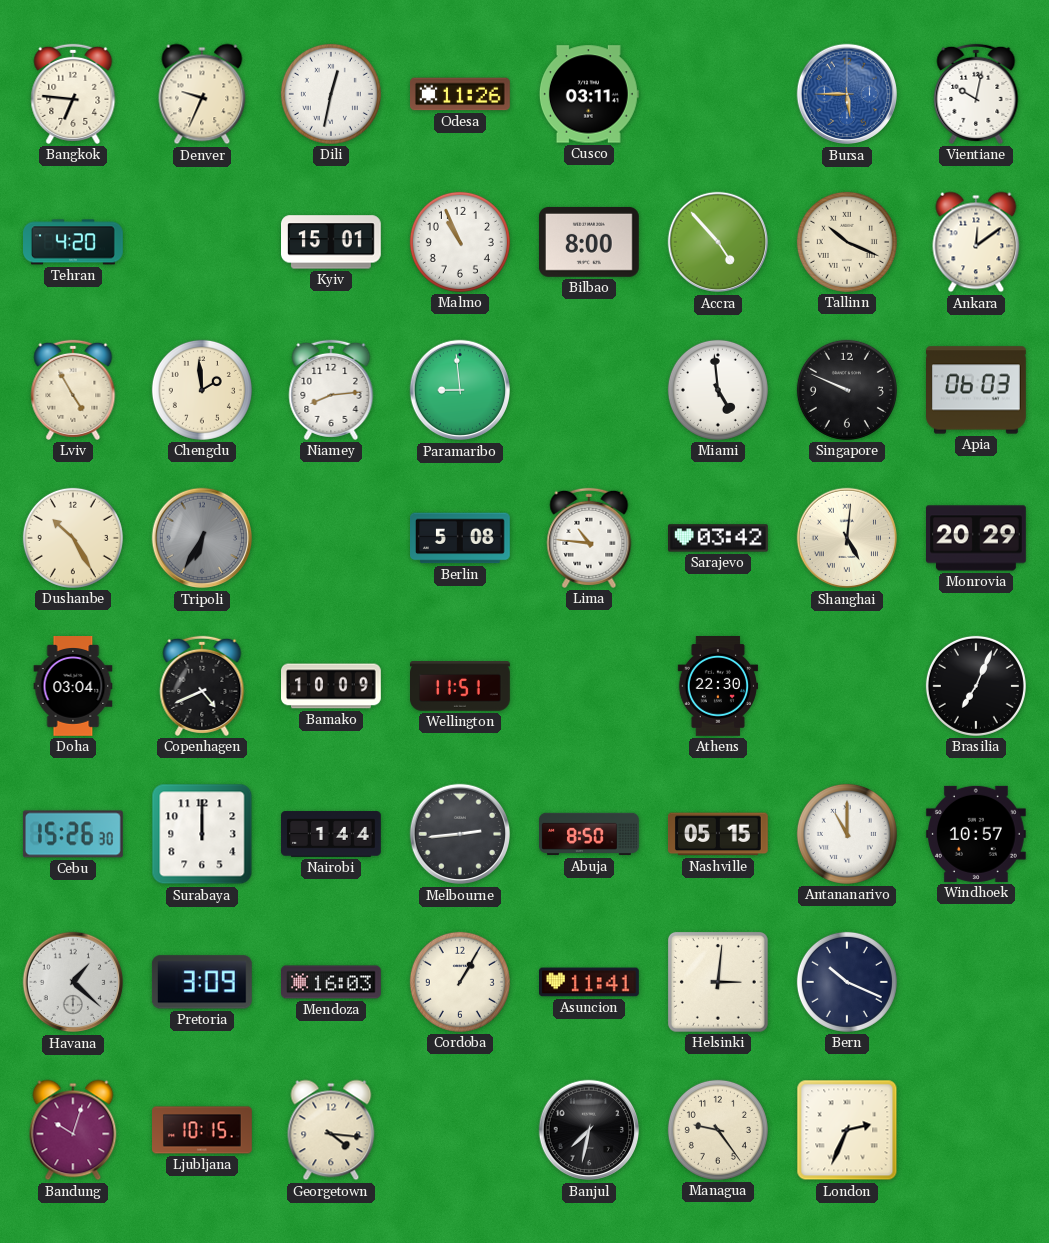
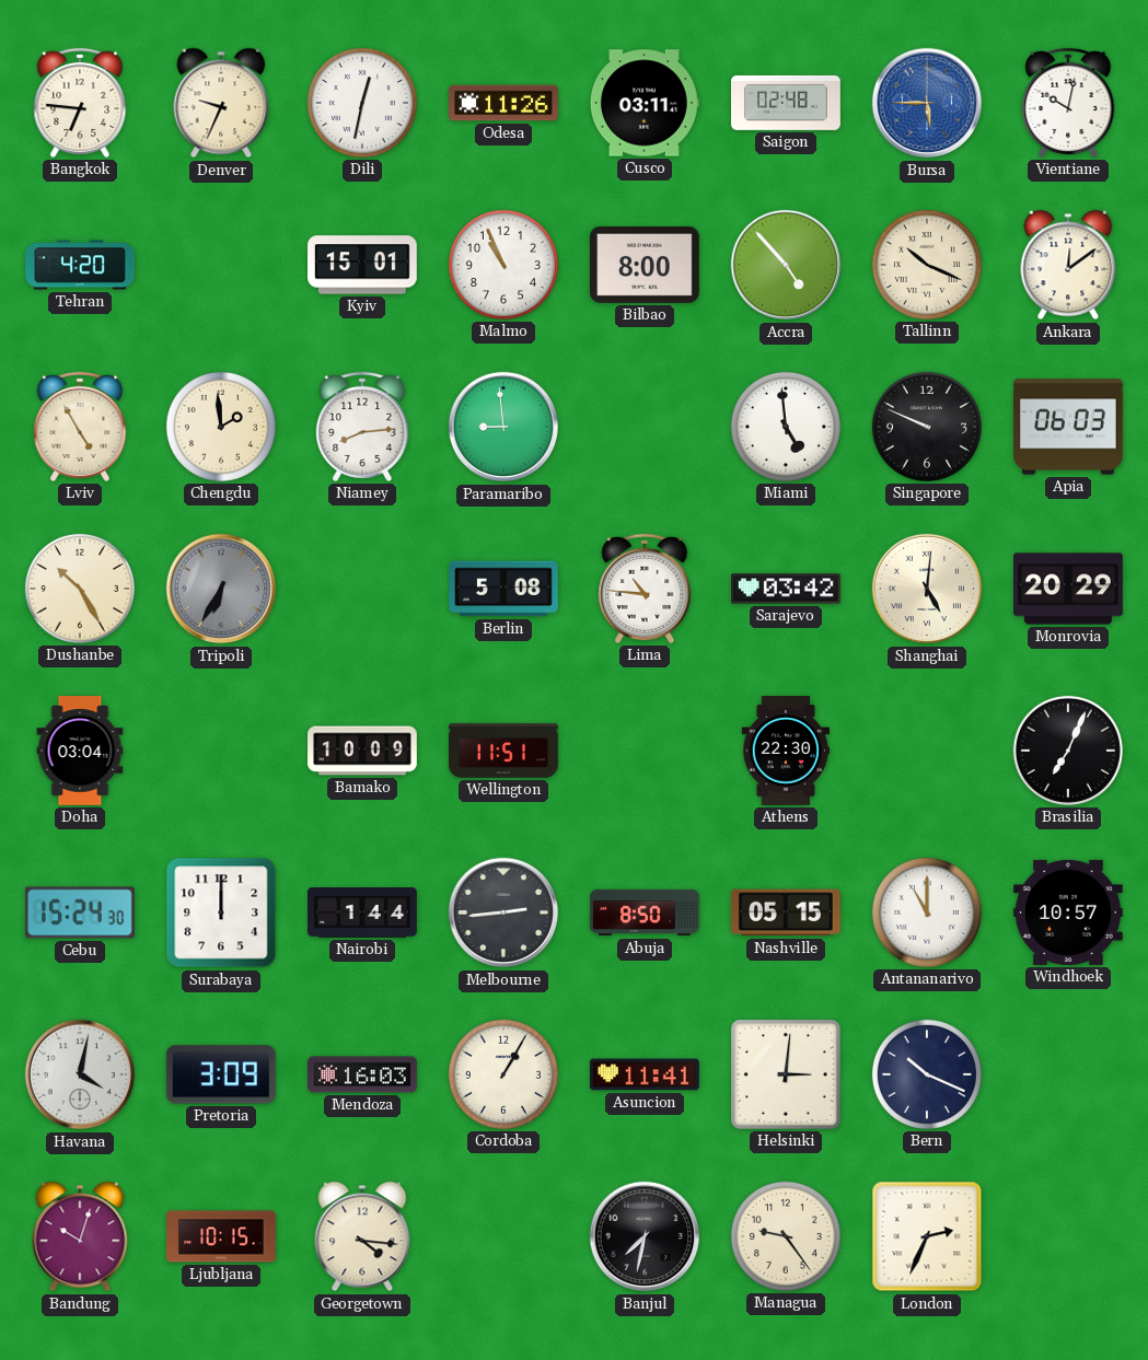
Saigon: none -> 02:48
Copenhagen: 4:41 -> none
Cebu: 15:26 -> 15:24
Havana: 1:22 -> 4:02
